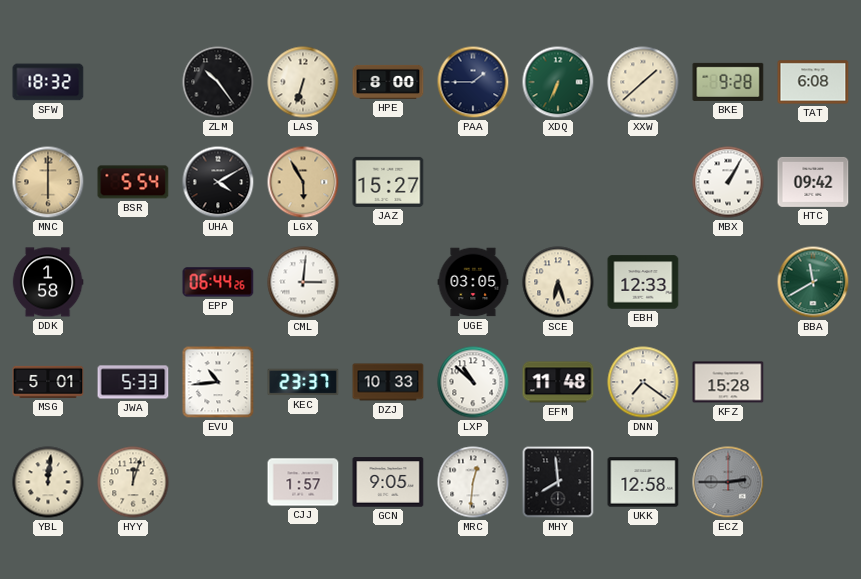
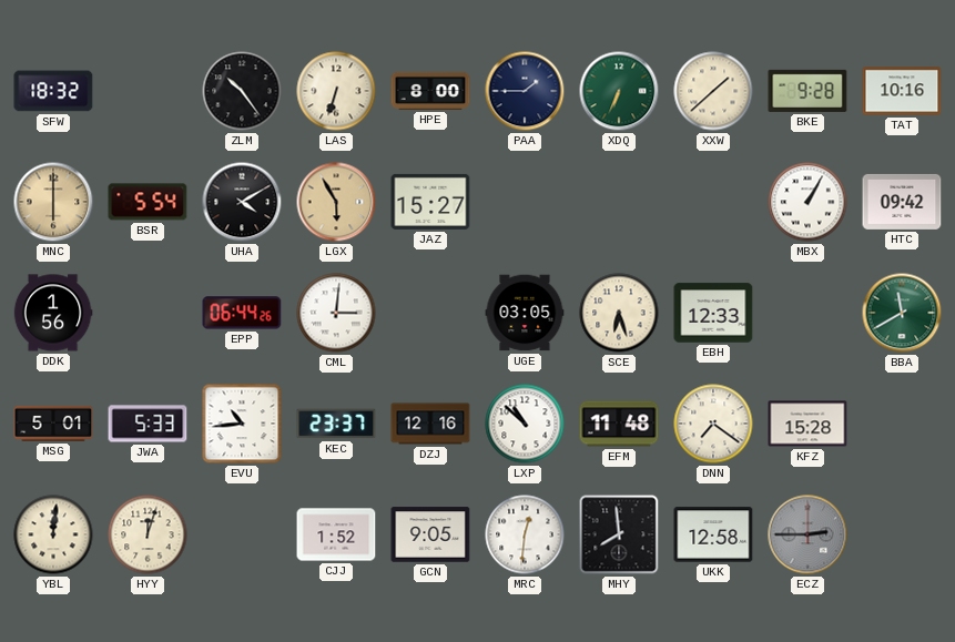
TAT: 6:08 -> 10:16
DDK: 1:58 -> 1:56
DZJ: 10:33 -> 12:16
CJJ: 1:57 -> 1:52
